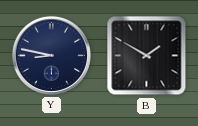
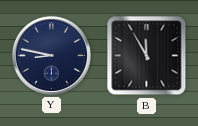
B: 1:50 -> 11:55
